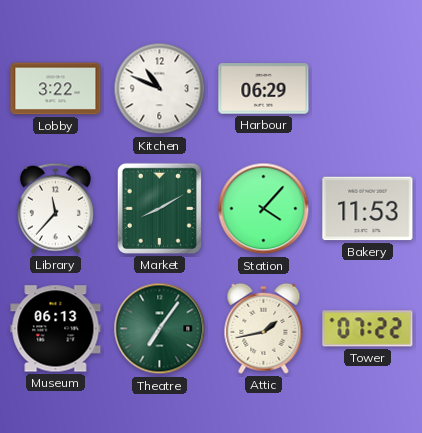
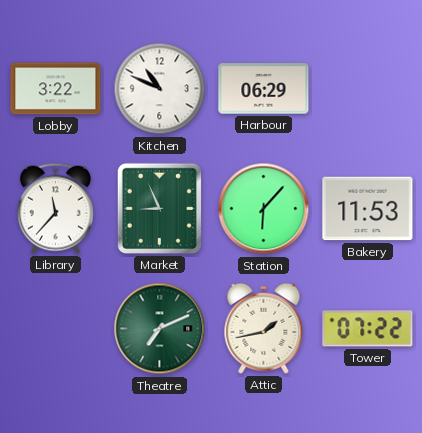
Market: 8:10 -> 8:56
Station: 4:07 -> 6:07
Museum: 06:13 -> none
Theatre: 7:06 -> 7:11
